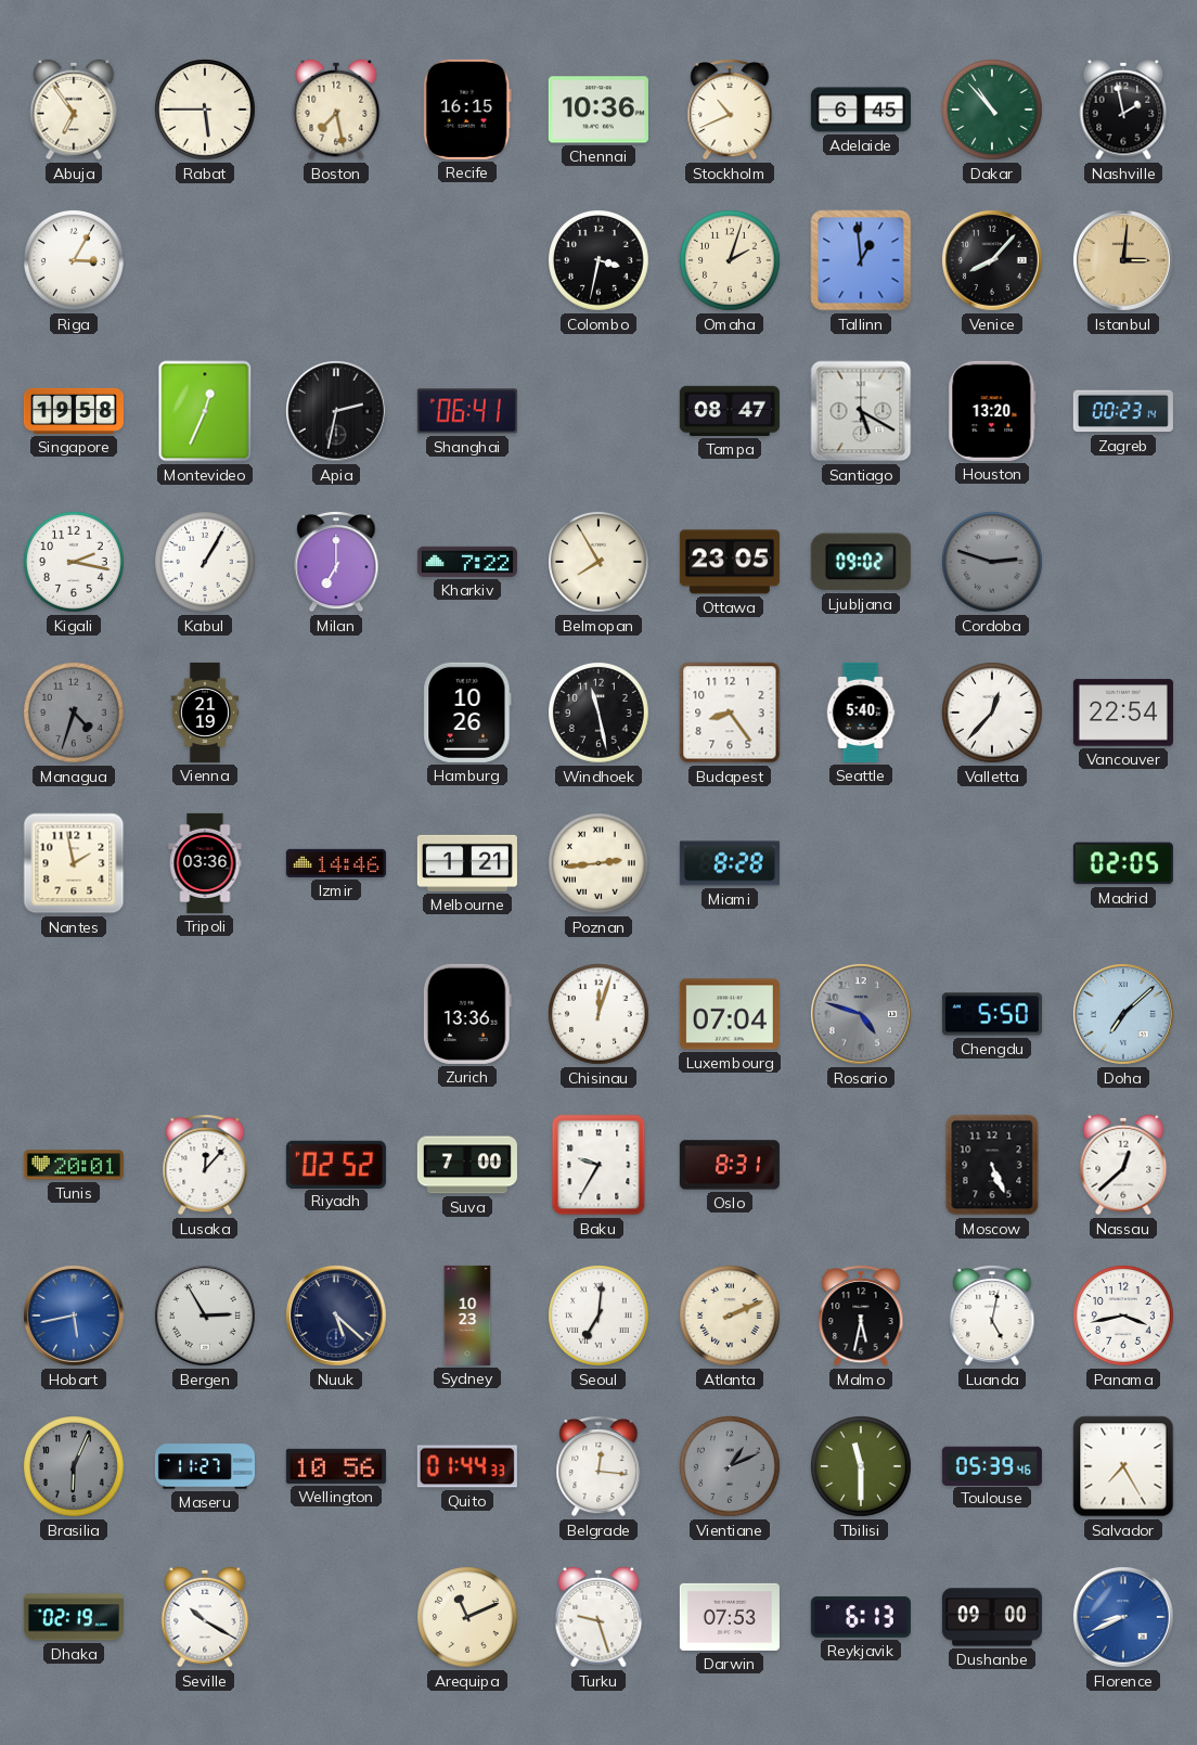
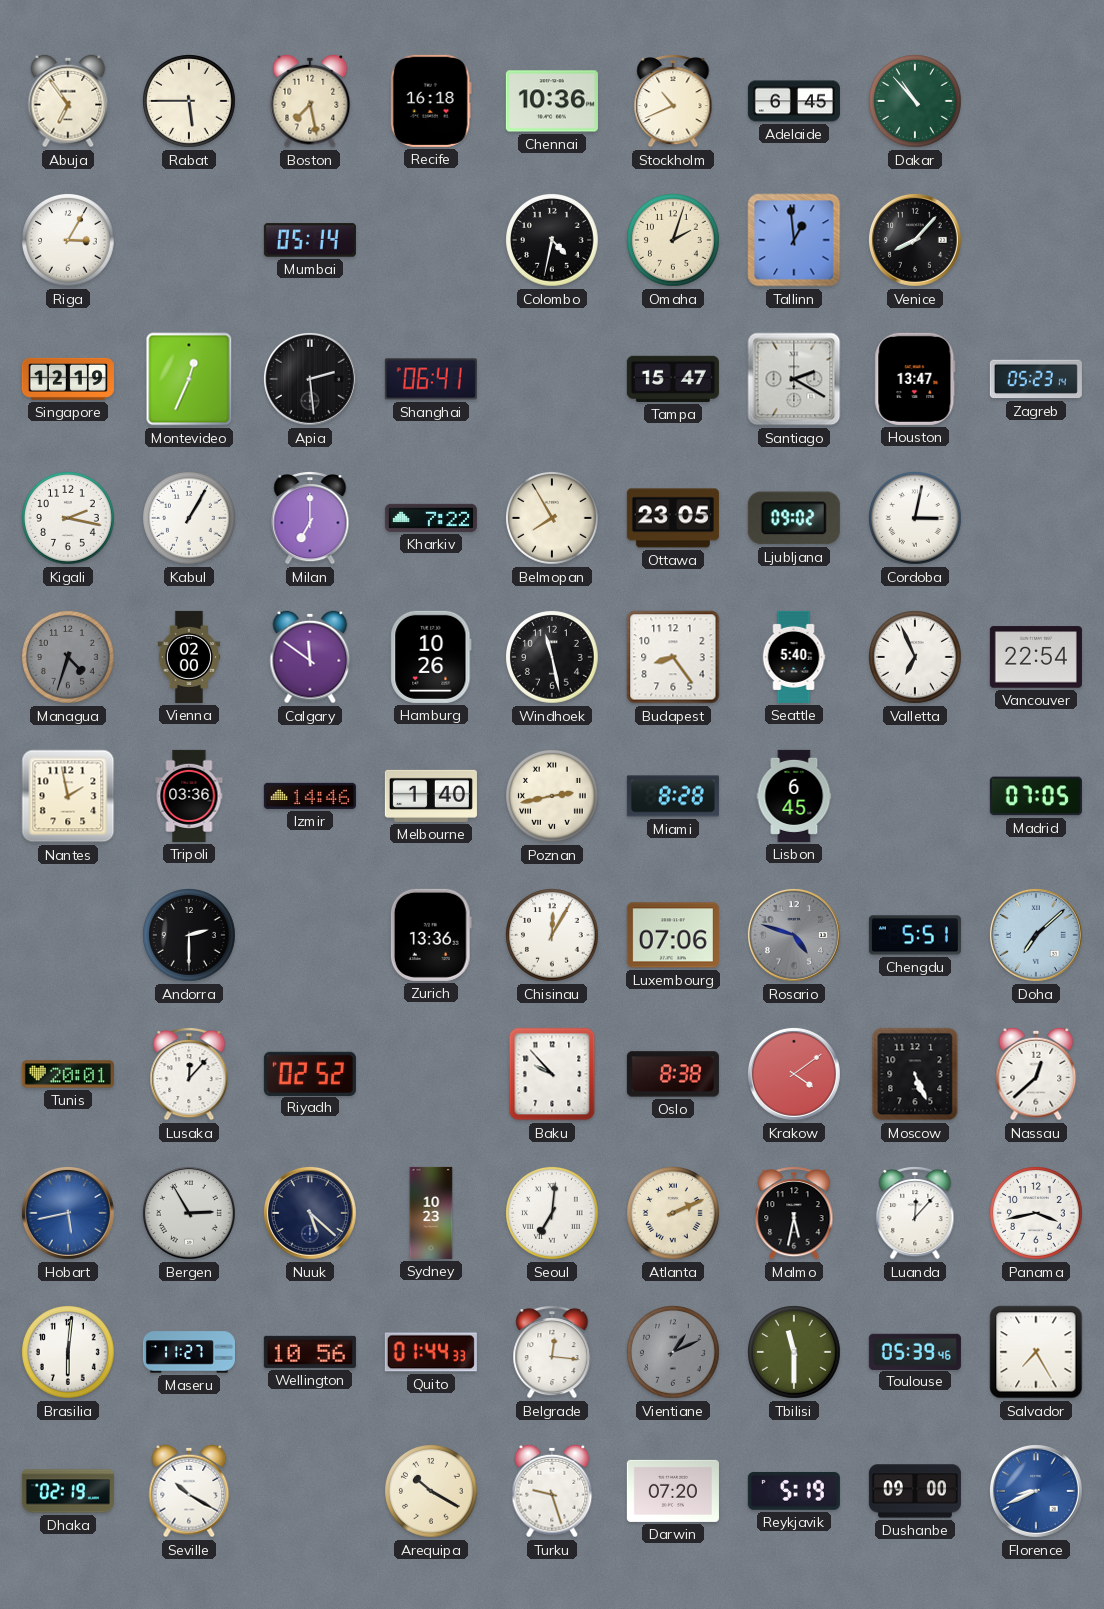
Recife: 16:15 -> 16:18
Nashville: 1:58 -> none
Mumbai: none -> 05:14
Colombo: 3:32 -> 4:32
Istanbul: 3:01 -> none
Singapore: 19:58 -> 12:19
Apia: 2:32 -> 2:29
Tampa: 08:47 -> 15:47
Santiago: 5:20 -> 2:20
Houston: 13:20 -> 13:47
Zagreb: 00:23 -> 05:23
Cordoba: 2:48 -> 3:02
Cordoba dial: grey -> white
Vienna: 21:19 -> 02:00
Calgary: none -> 11:51
Valletta: 12:37 -> 6:56
Melbourne: 1:21 -> 1:40
Poznan: 2:44 -> 2:43
Lisbon: none -> 6:45
Madrid: 02:05 -> 07:05
Andorra: none -> 2:30
Chisinau: 12:03 -> 12:05
Luxembourg: 07:04 -> 07:06
Chengdu: 5:50 -> 5:51
Suva: 7:00 -> none
Baku: 9:35 -> 9:53
Oslo: 8:31 -> 8:38
Krakow: none -> 4:09
Luanda: 5:02 -> 12:07
Brasilia: 6:04 -> 6:01
Brasilia dial: grey -> white
Arequipa: 11:11 -> 10:20
Darwin: 07:53 -> 07:20
Reykjavik: 6:13 -> 5:19
